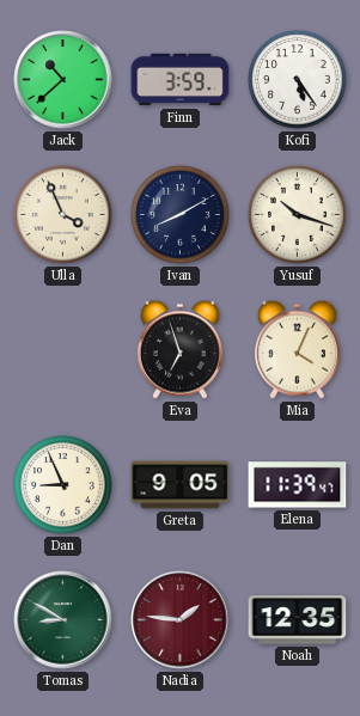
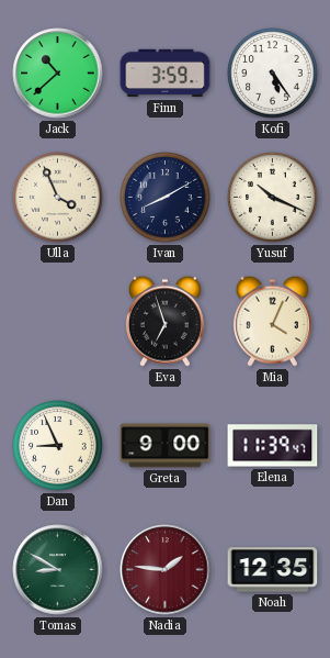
Yusuf: 10:18 -> 10:19
Greta: 9:05 -> 9:00
